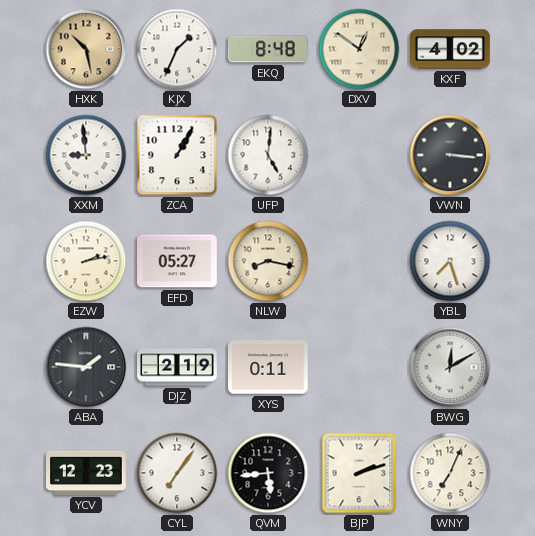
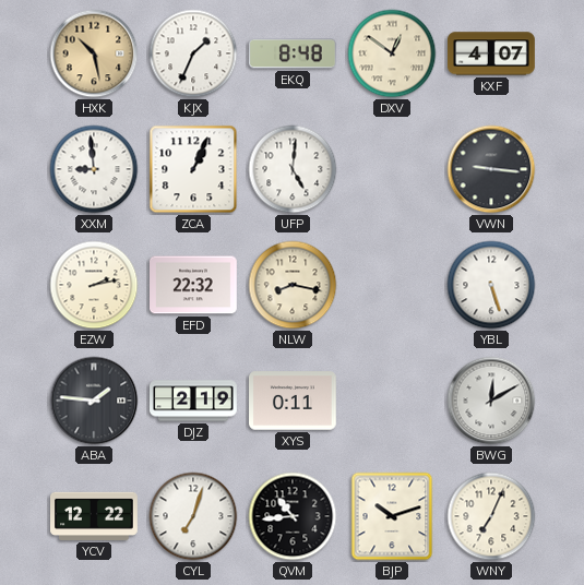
KXF: 4:02 -> 4:07
ZCA: 1:05 -> 1:04
VWN: 3:16 -> 9:16
EFD: 05:27 -> 22:32
YBL: 7:27 -> 5:27
YCV: 12:23 -> 12:22
CYL: 7:06 -> 7:03
QVM: 5:44 -> 10:44
BJP: 2:12 -> 10:12
